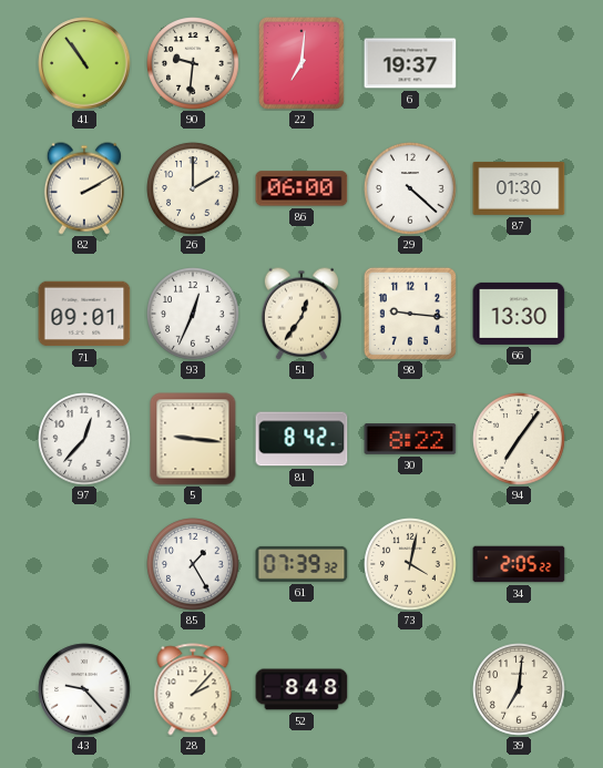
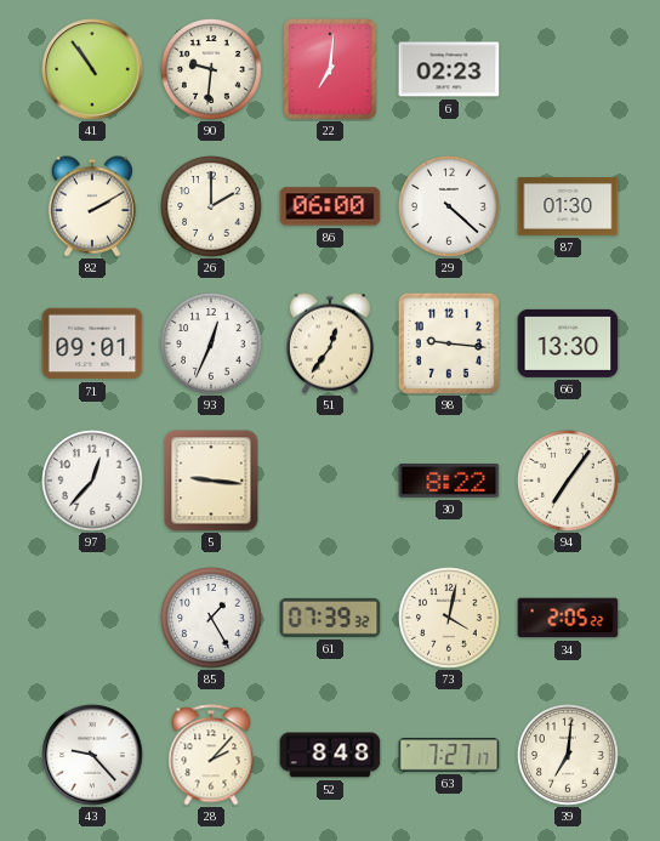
6: 19:37 -> 02:23
81: 8:42 -> none
63: none -> 7:27
